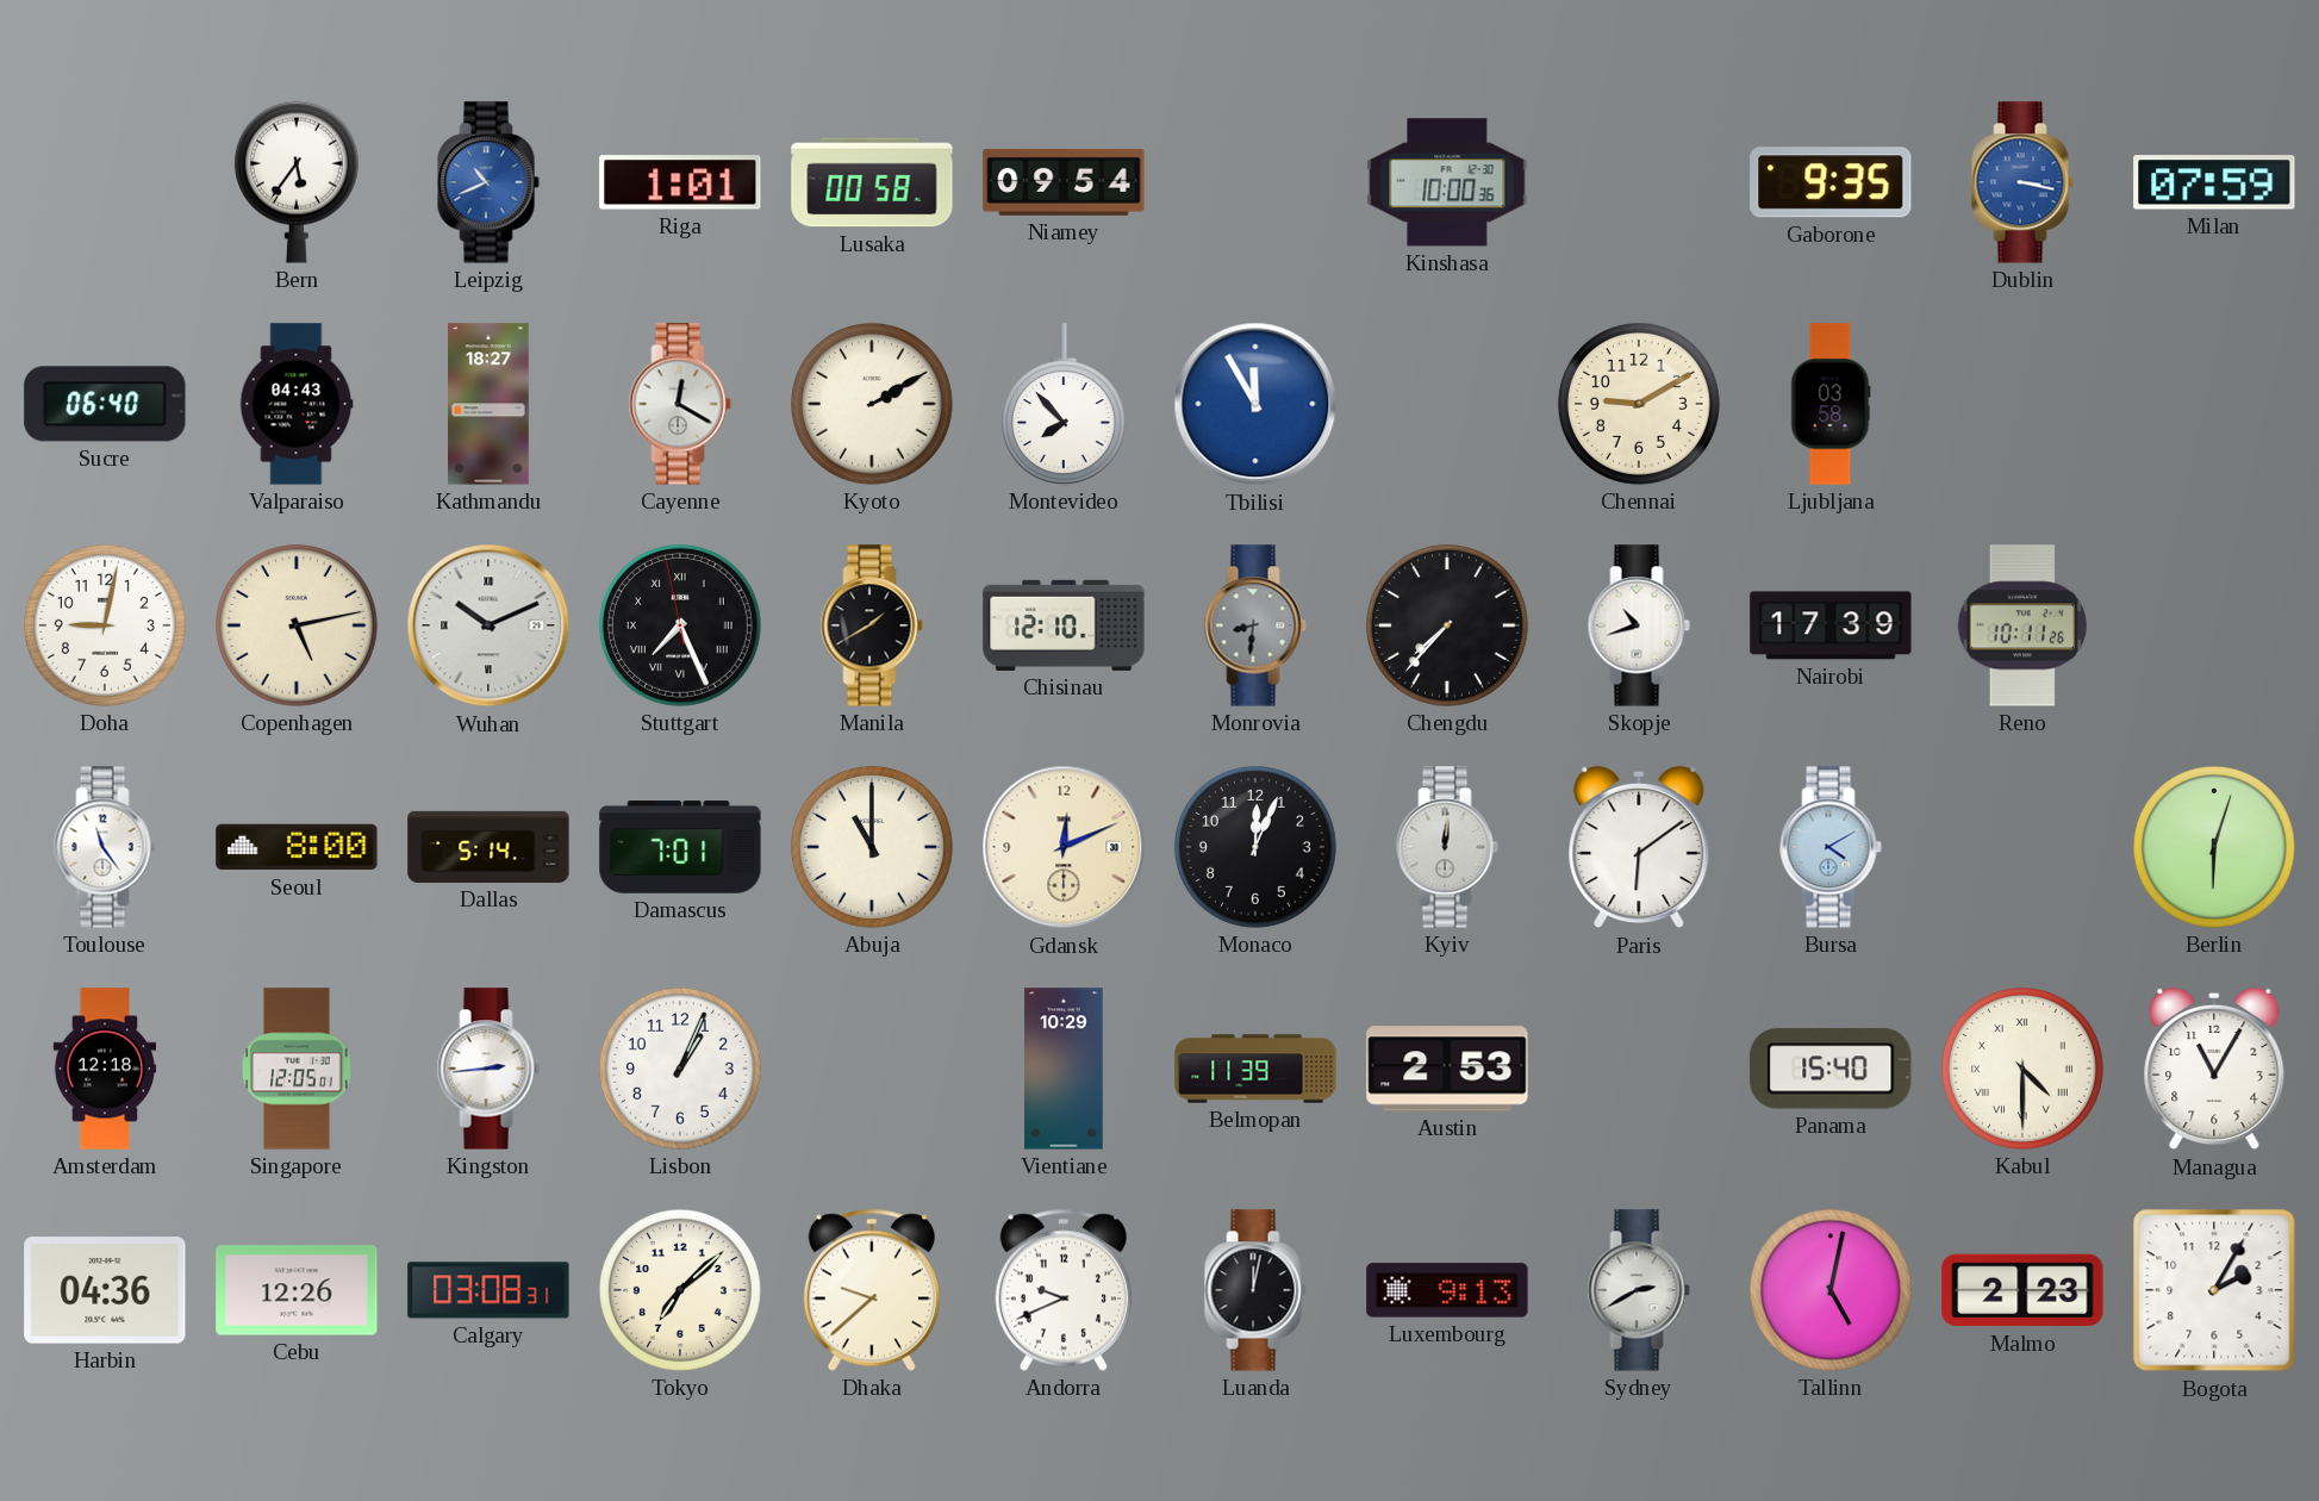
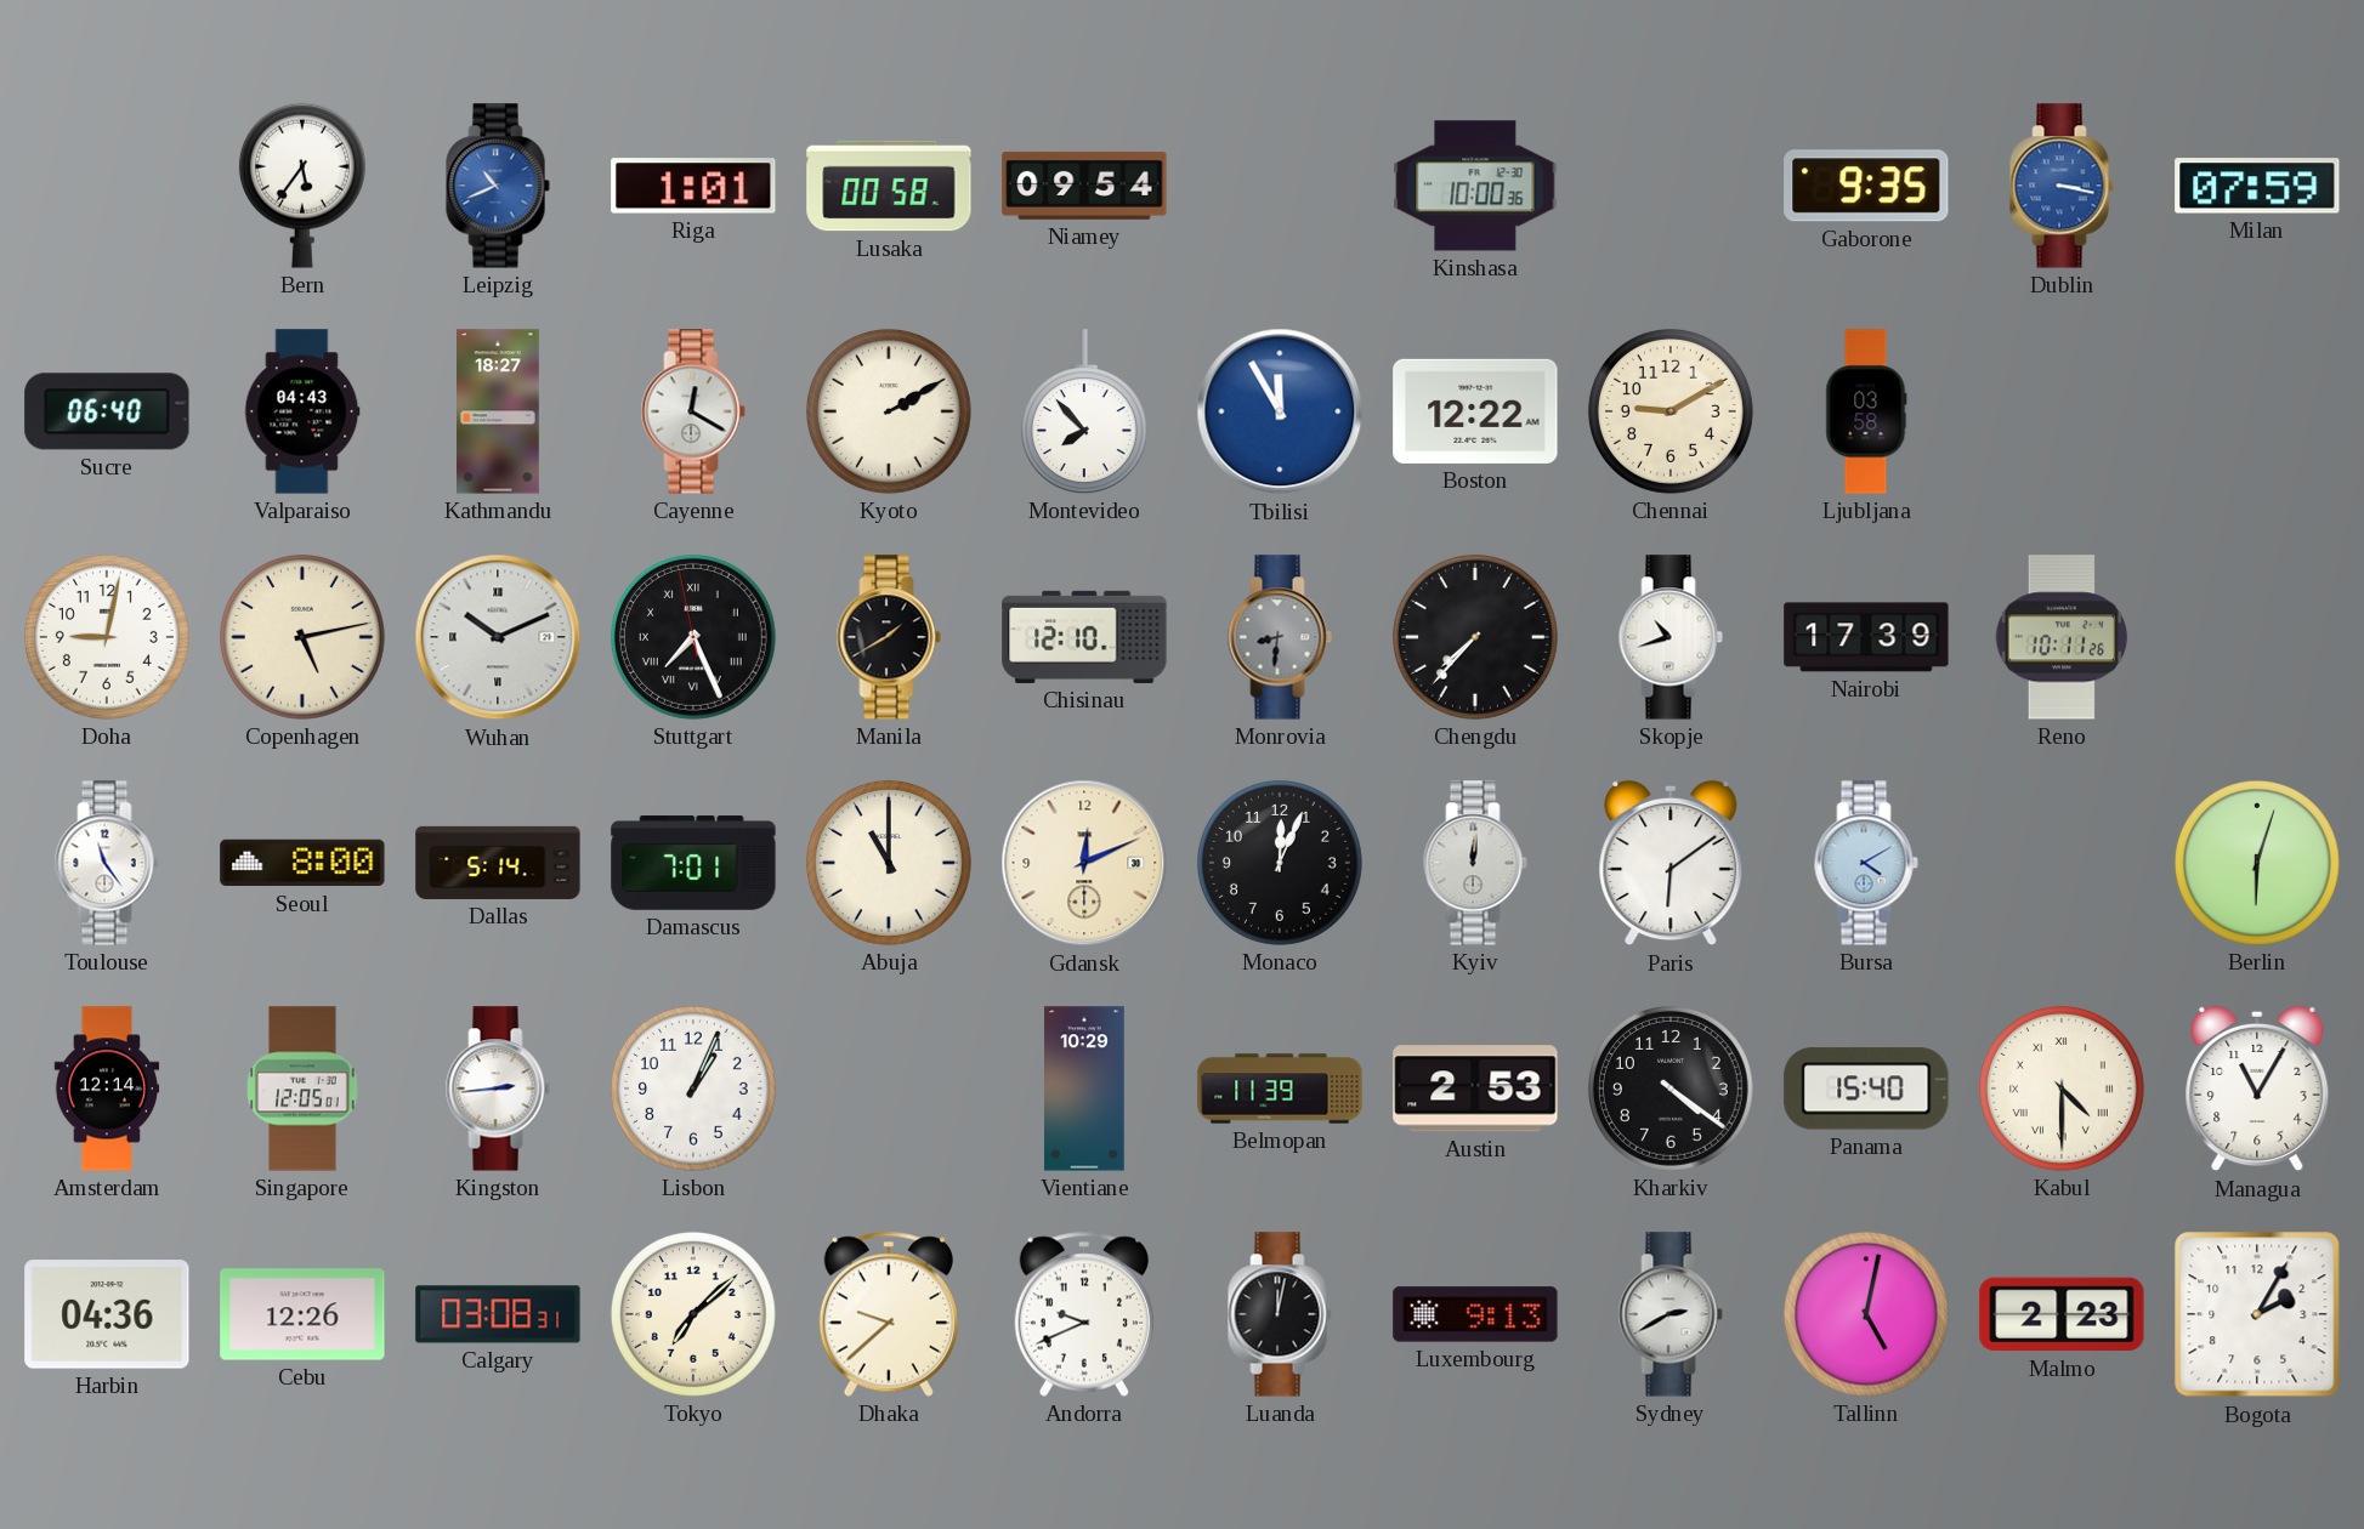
Boston: none -> 12:22
Amsterdam: 12:18 -> 12:14
Kharkiv: none -> 4:21
